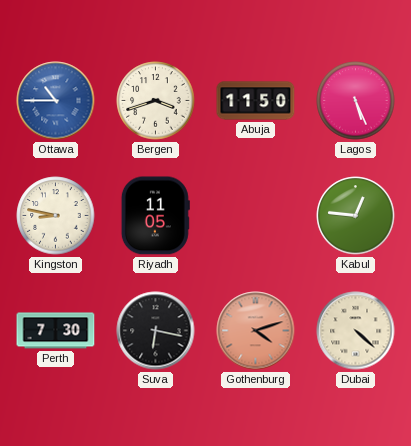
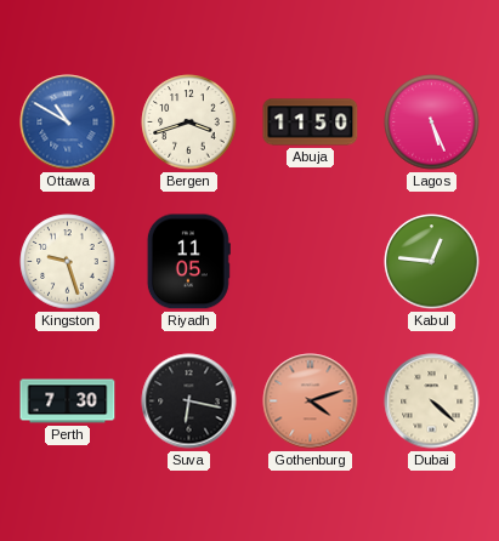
Ottawa: 10:45 -> 10:50
Kingston: 8:47 -> 9:27
